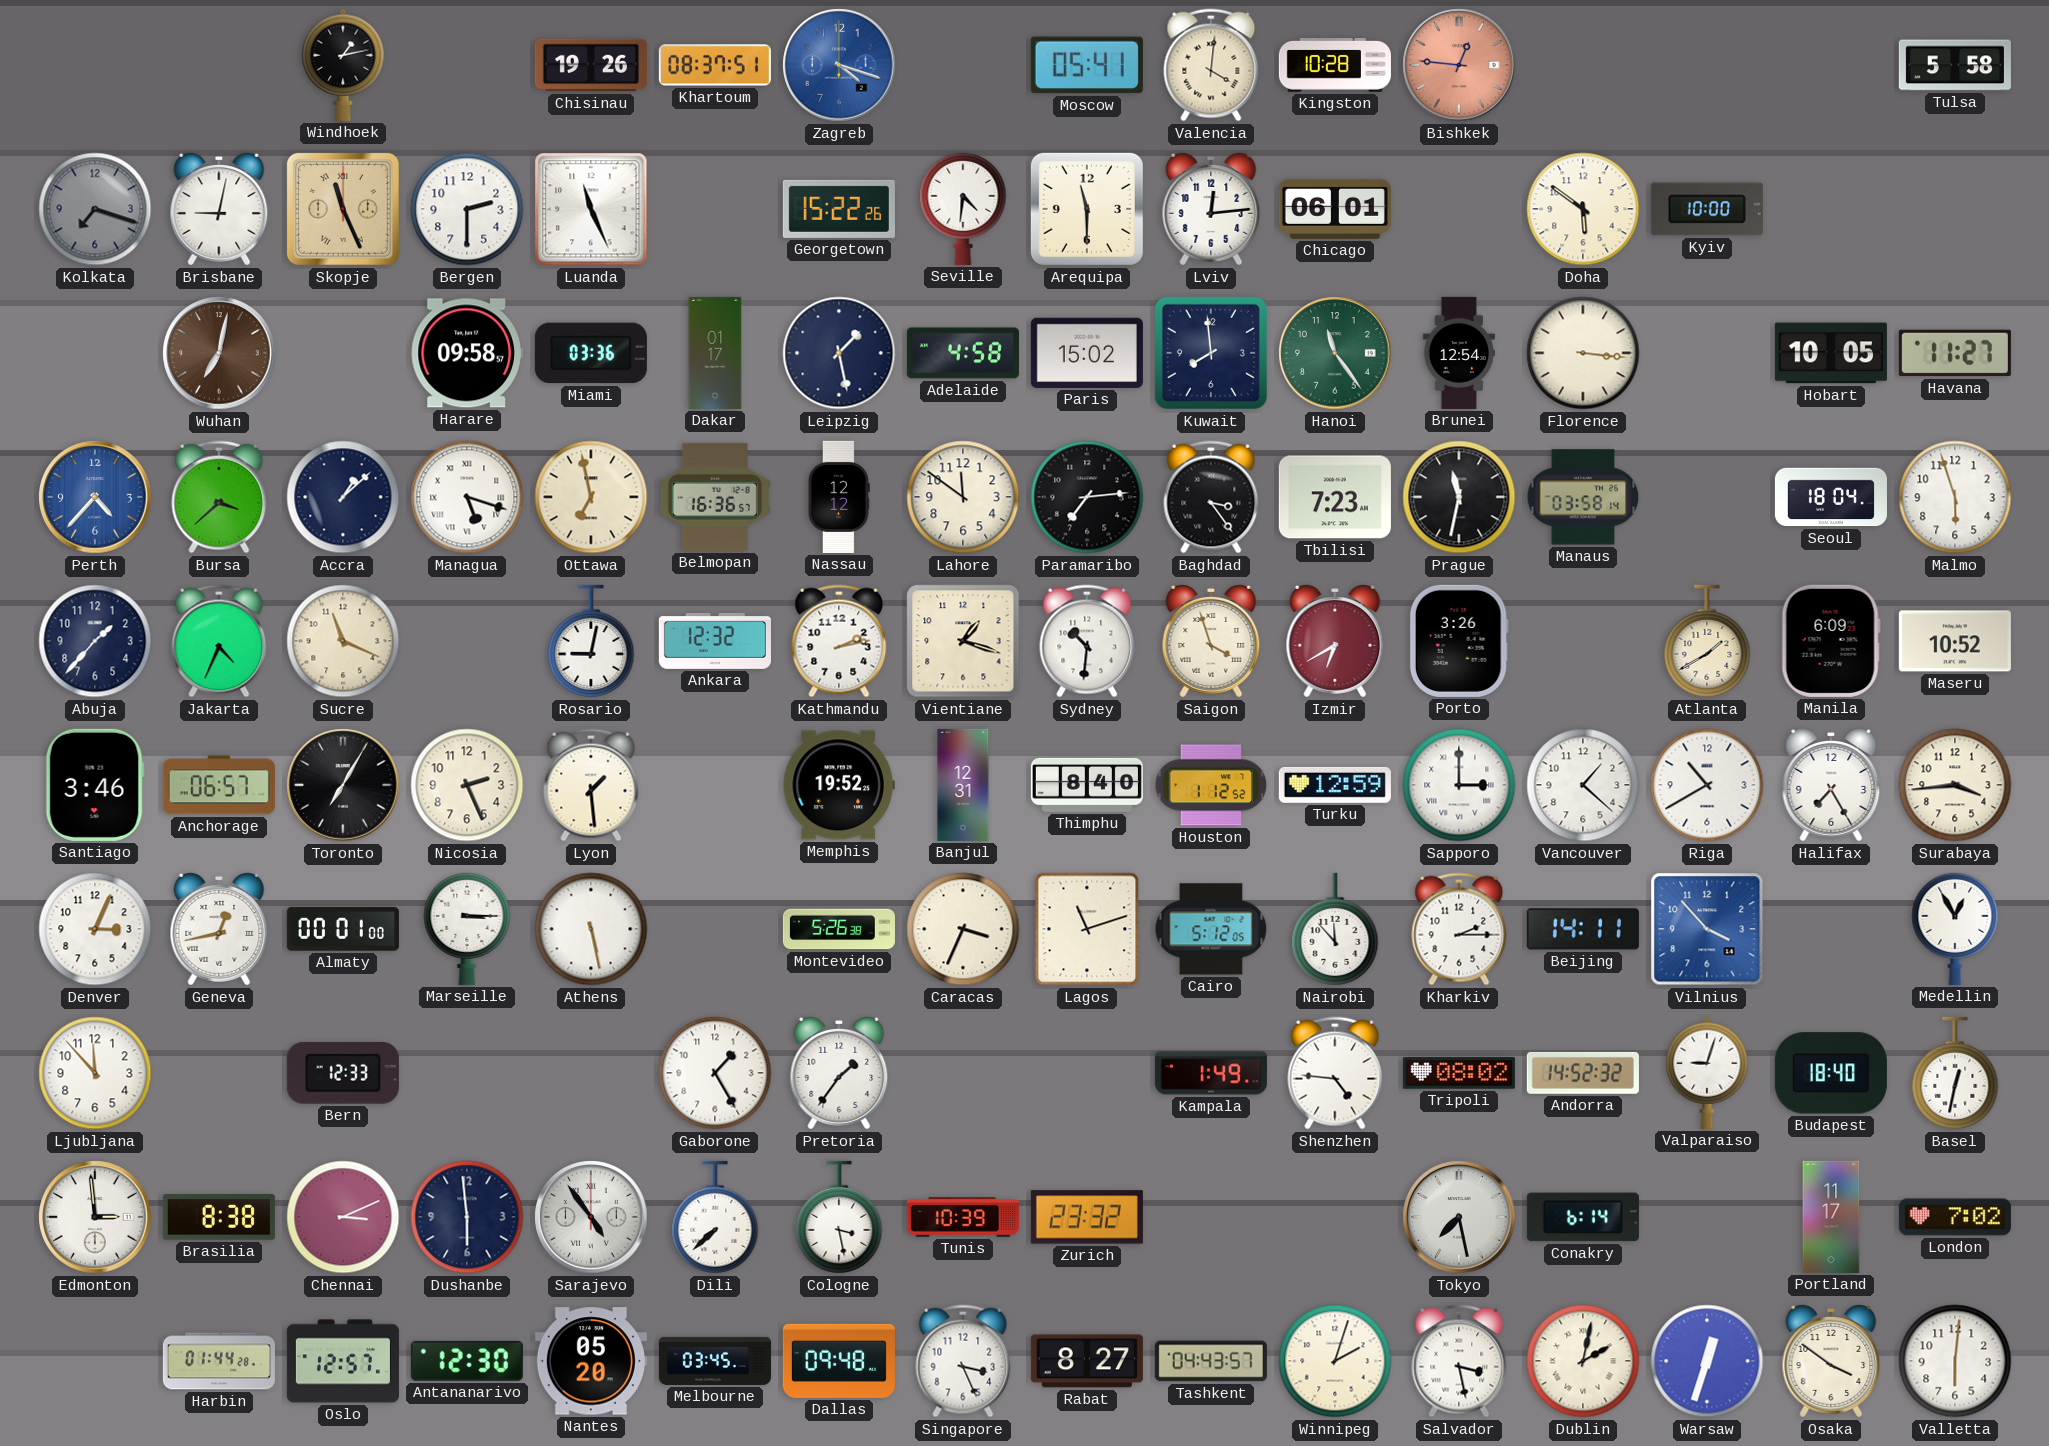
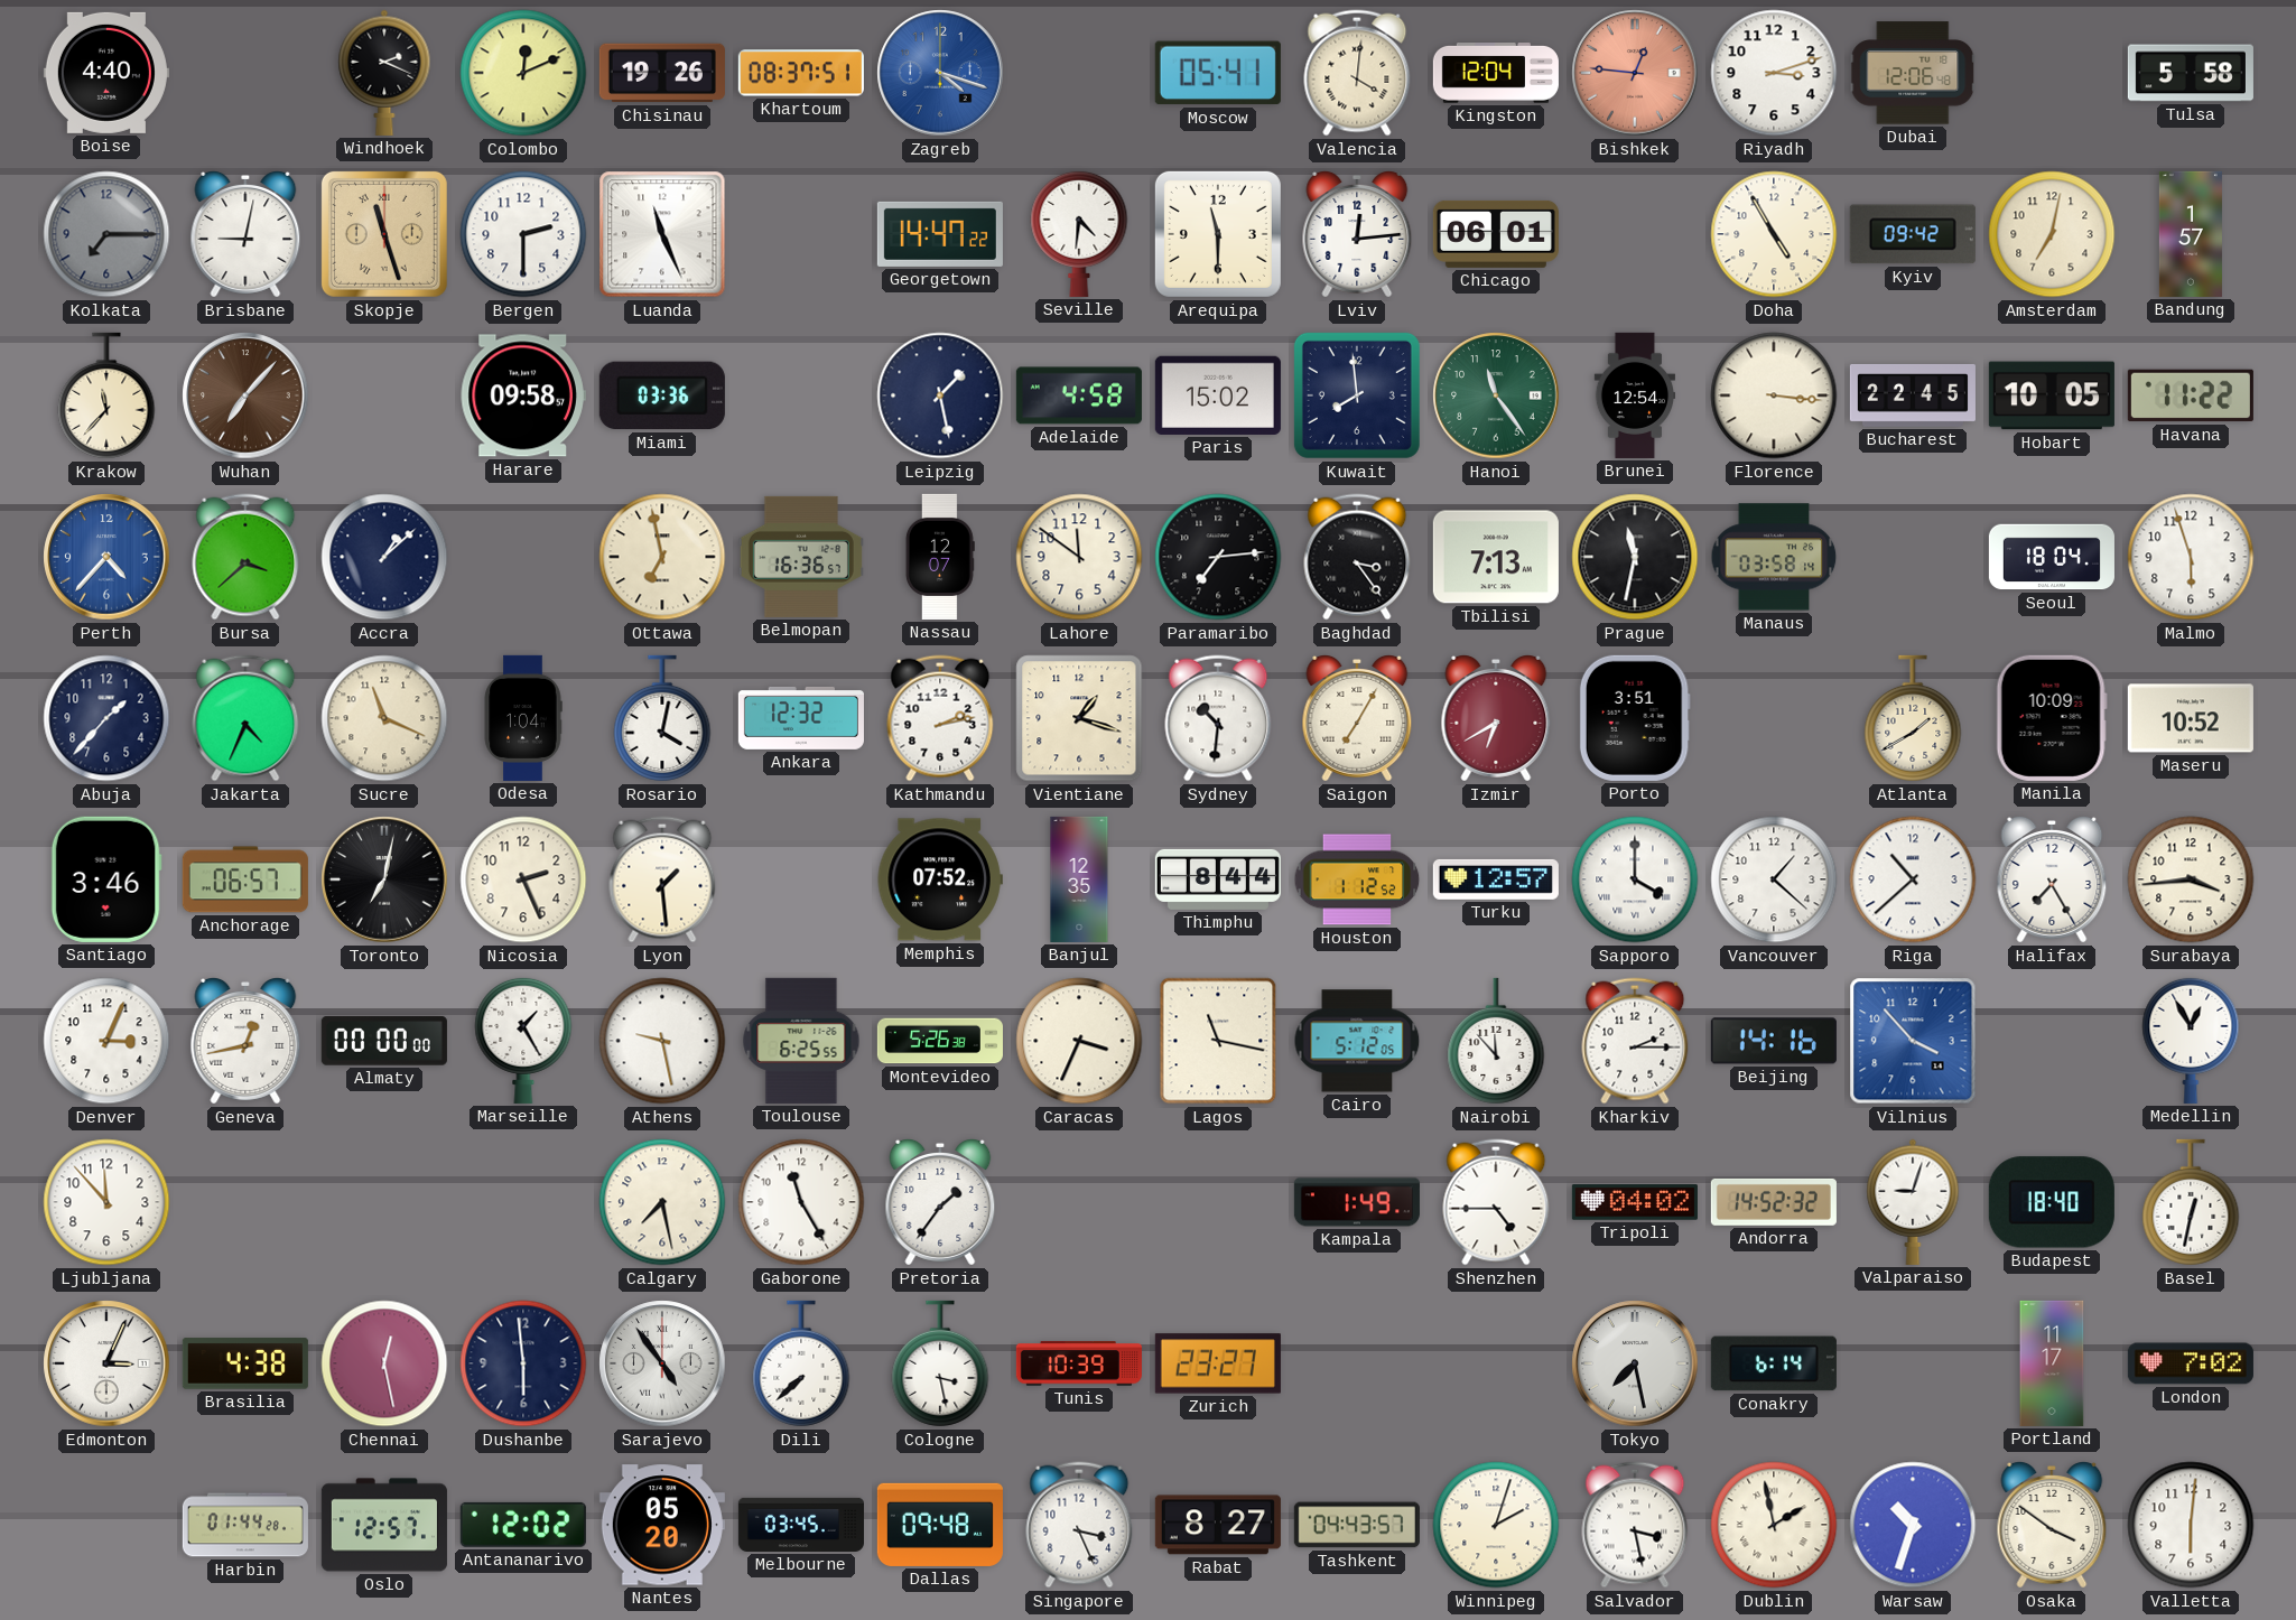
Boise: none -> 4:40
Windhoek: 1:13 -> 2:19
Colombo: none -> 12:11
Kingston: 10:28 -> 12:04
Riyadh: none -> 3:12
Dubai: none -> 12:06
Kolkata: 7:18 -> 7:15
Skopje: 11:26 -> 11:27
Georgetown: 15:22 -> 14:47
Doha: 5:51 -> 4:55
Kyiv: 10:00 -> 09:42
Amsterdam: none -> 7:02
Bandung: none -> 1:57
Krakow: none -> 11:37
Wuhan: 7:02 -> 7:07
Dakar: 01:17 -> none
Bucharest: none -> 22:45
Havana: 11:27 -> 11:22
Managua: 5:18 -> none
Nassau: 12:12 -> 12:07
Tbilisi: 7:23 -> 7:13
Odesa: none -> 1:04
Rosario: 9:02 -> 4:02
Saigon: 3:57 -> 7:05
Porto: 3:26 -> 3:51
Manila: 6:09 -> 10:09
Toronto: 7:05 -> 7:02
Memphis: 19:52 -> 07:52
Banjul: 12:31 -> 12:35
Thimphu: 8:40 -> 8:44
Turku: 12:59 -> 12:57
Sapporo: 3:00 -> 4:00
Riga: 10:40 -> 10:38
Almaty: 00:01 -> 00:00
Marseille: 3:15 -> 1:25
Athens: 5:28 -> 9:28
Toulouse: none -> 6:25
Lagos: 11:12 -> 11:17
Beijing: 14:11 -> 14:16
Bern: 12:33 -> none
Calgary: none -> 7:28
Gaborone: 1:25 -> 11:25
Shenzhen: 4:46 -> 4:45
Tripoli: 08:02 -> 04:02
Edmonton: 2:59 -> 3:04
Brasilia: 8:38 -> 4:38
Chennai: 3:11 -> 12:28
Zurich: 23:32 -> 23:27
Antananarivo: 12:30 -> 12:02
Dublin: 2:02 -> 1:58
Warsaw: 12:33 -> 10:33
